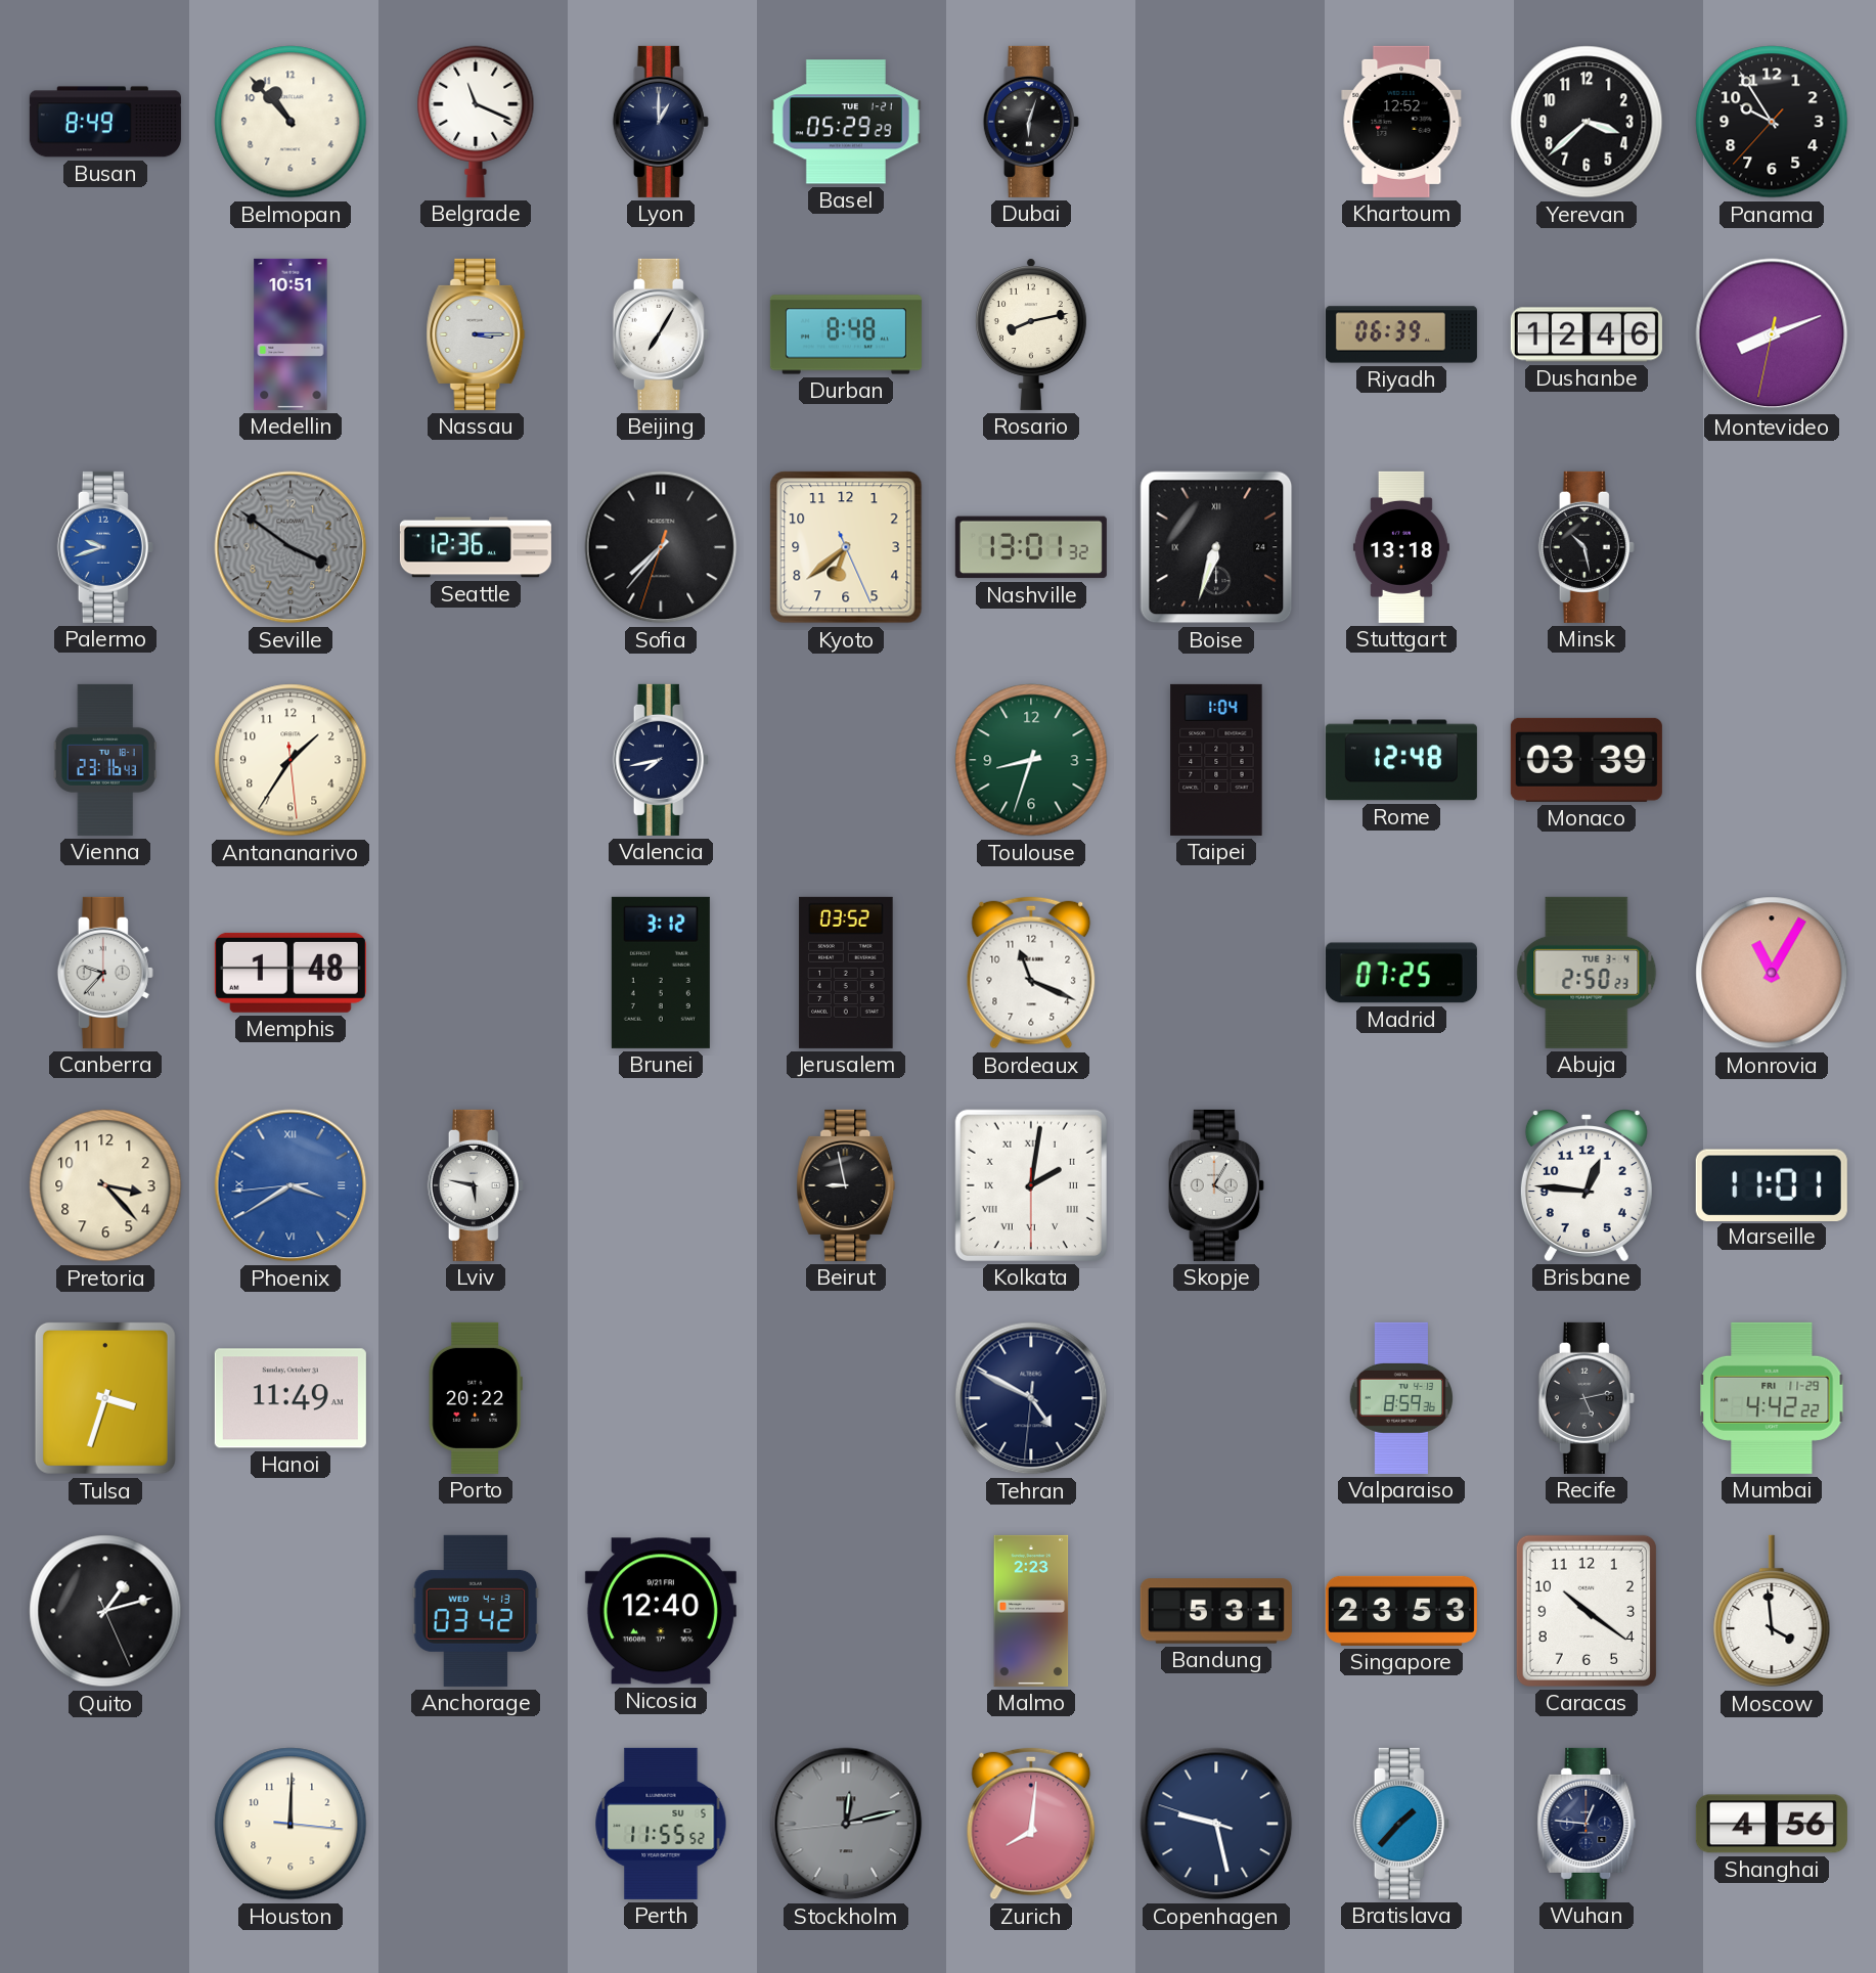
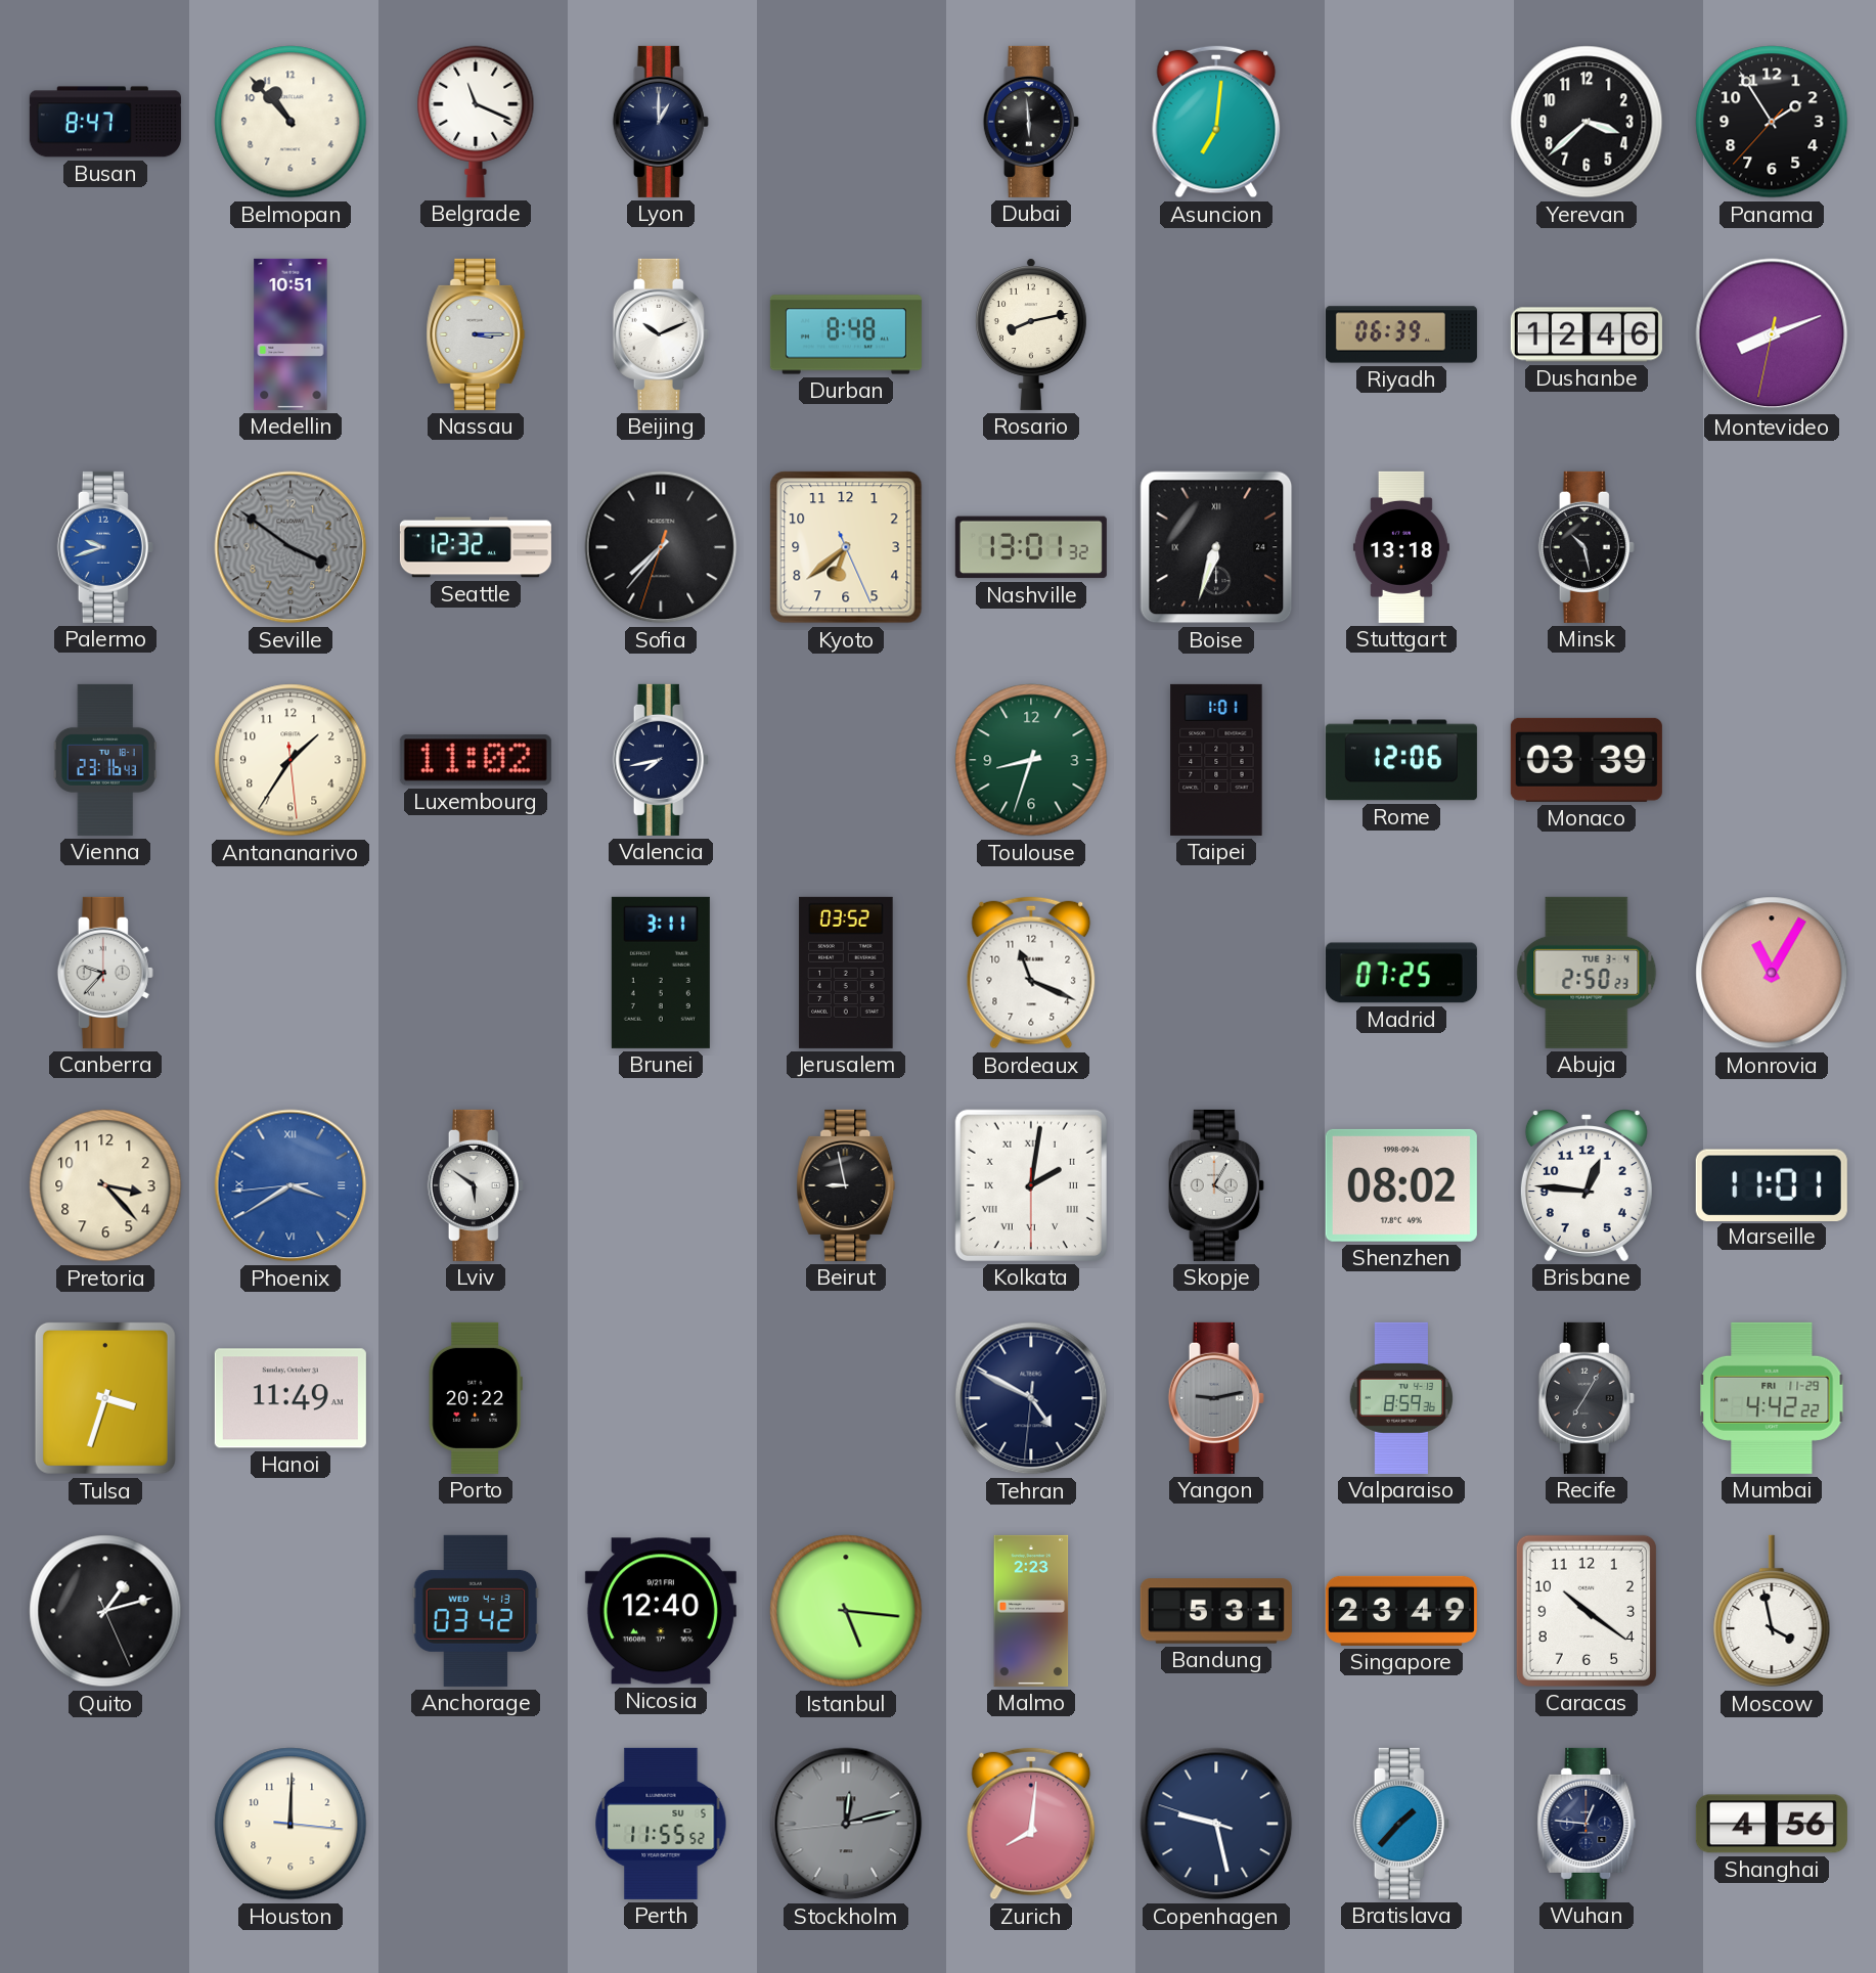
Busan: 8:49 -> 8:47
Basel: 05:29 -> none
Dubai: 6:03 -> 5:59
Asuncion: none -> 7:01
Khartoum: 12:52 -> none
Panama: 9:54 -> 1:54
Beijing: 7:05 -> 10:11
Seattle: 12:36 -> 12:32
Luxembourg: none -> 11:02
Taipei: 1:04 -> 1:01
Rome: 12:48 -> 12:06
Memphis: 1:48 -> none
Brunei: 3:12 -> 3:11
Lviv: 5:47 -> 5:51
Shenzhen: none -> 08:02
Yangon: none -> 9:13
Recife: 5:13 -> 7:05
Istanbul: none -> 5:16
Singapore: 23:53 -> 23:49
Moscow: 3:59 -> 3:58
